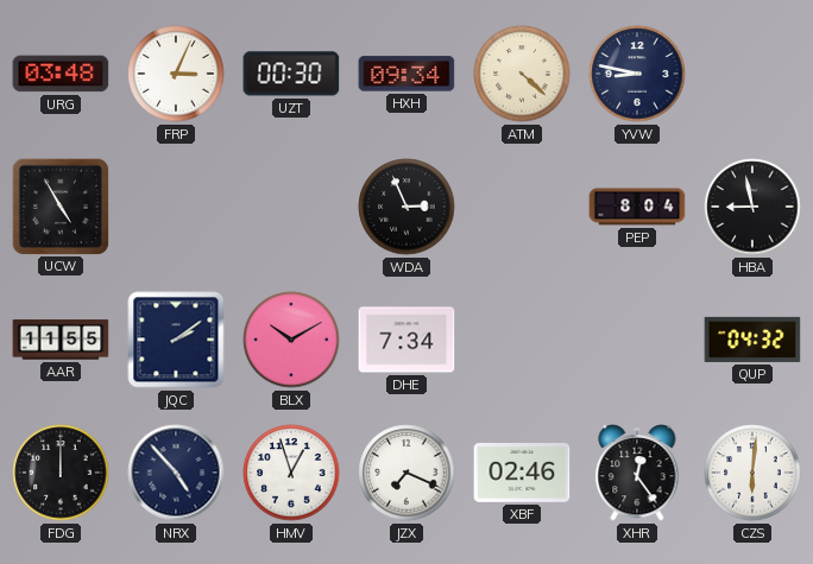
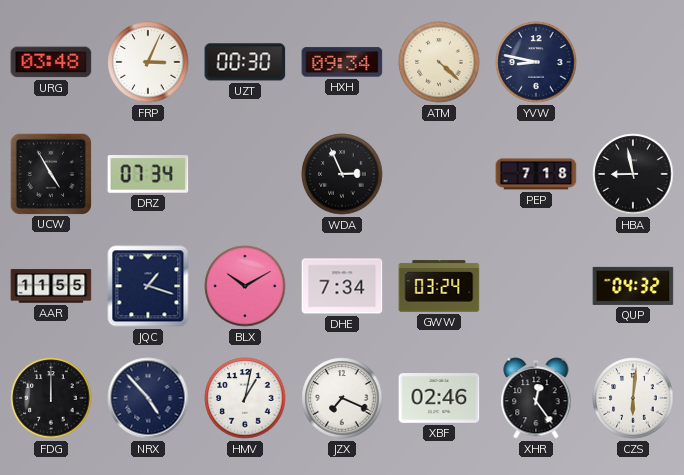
DRZ: none -> 07:34
PEP: 8:04 -> 7:18
JQC: 2:09 -> 1:18
GWW: none -> 03:24
HMV: 12:57 -> 1:02
